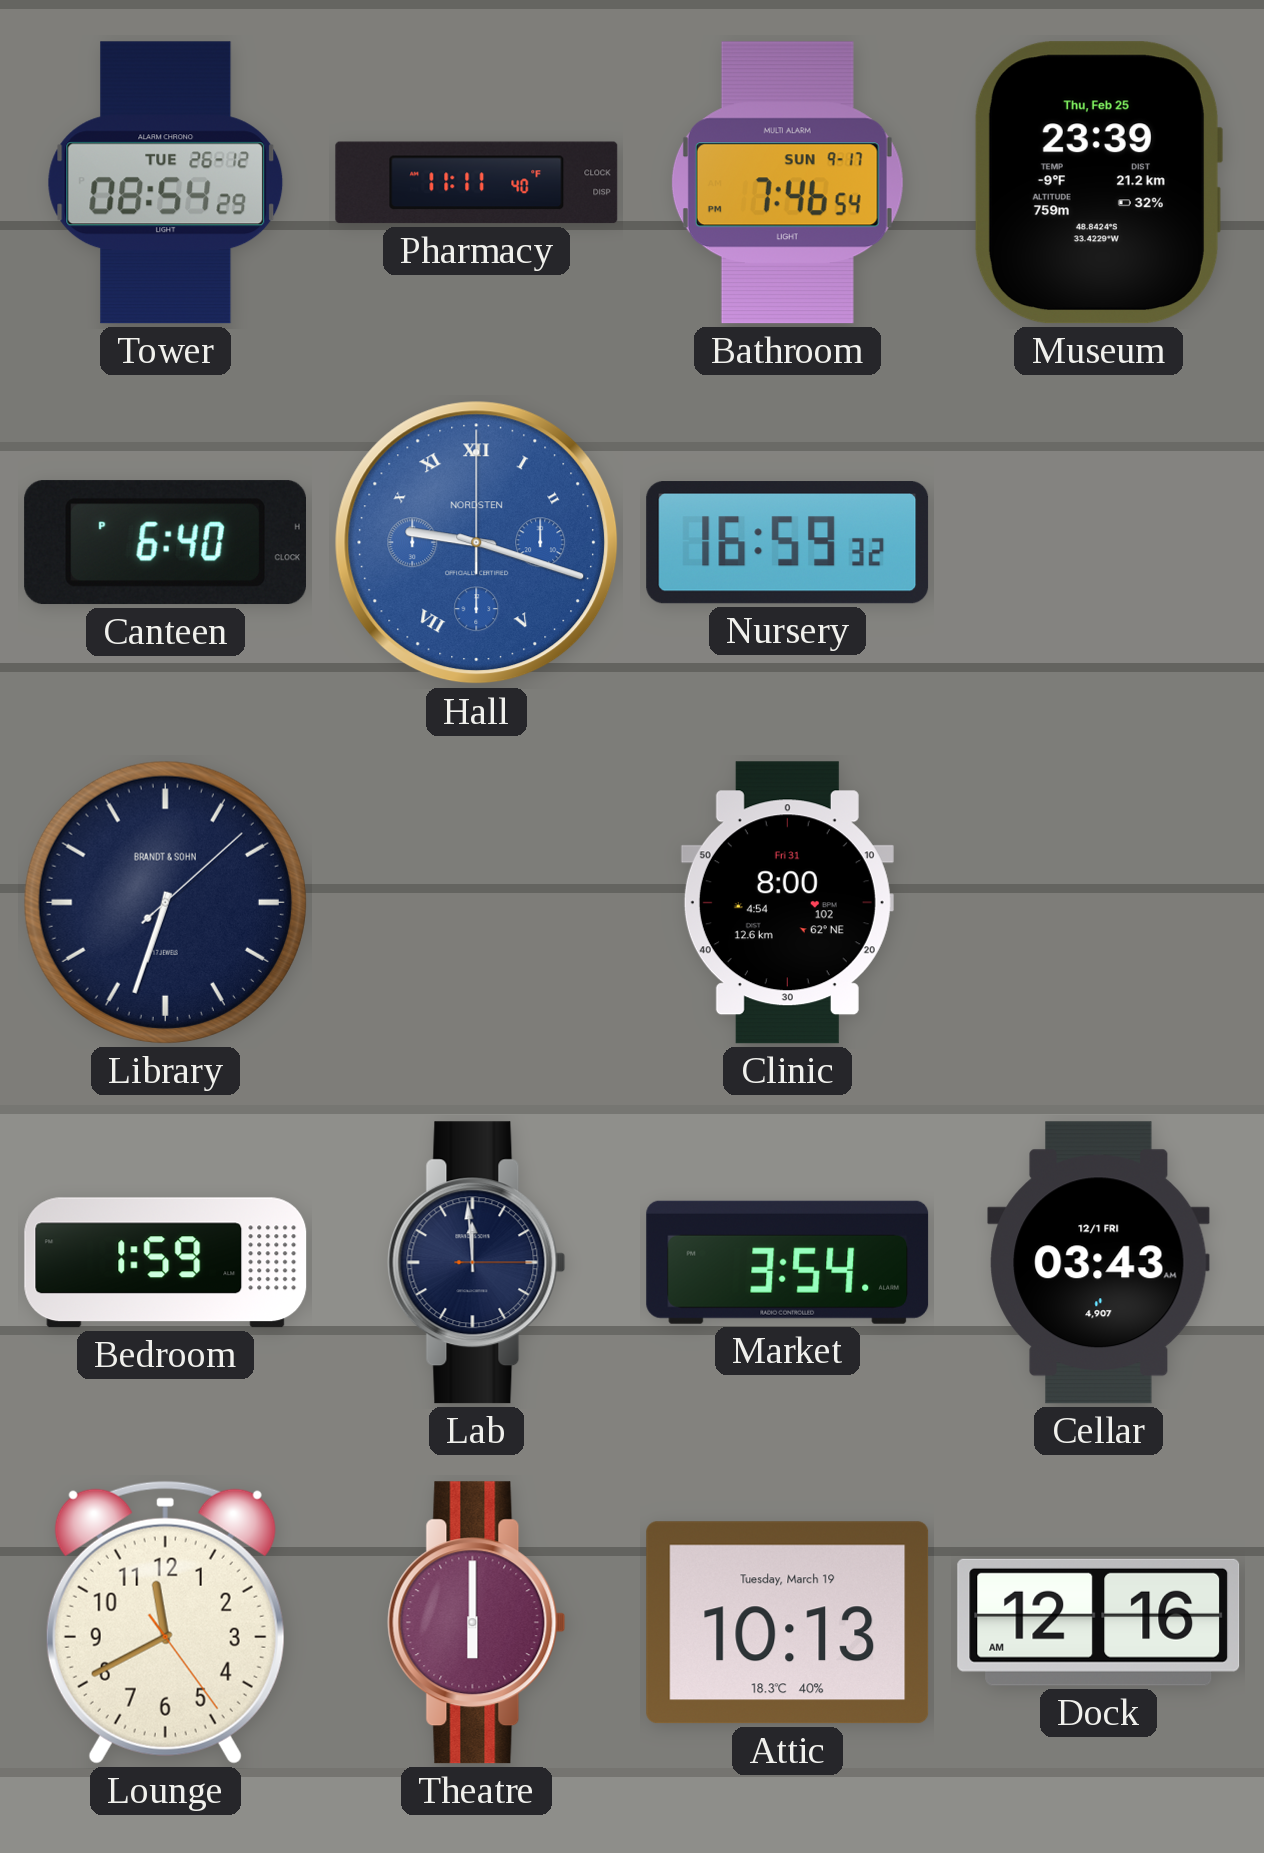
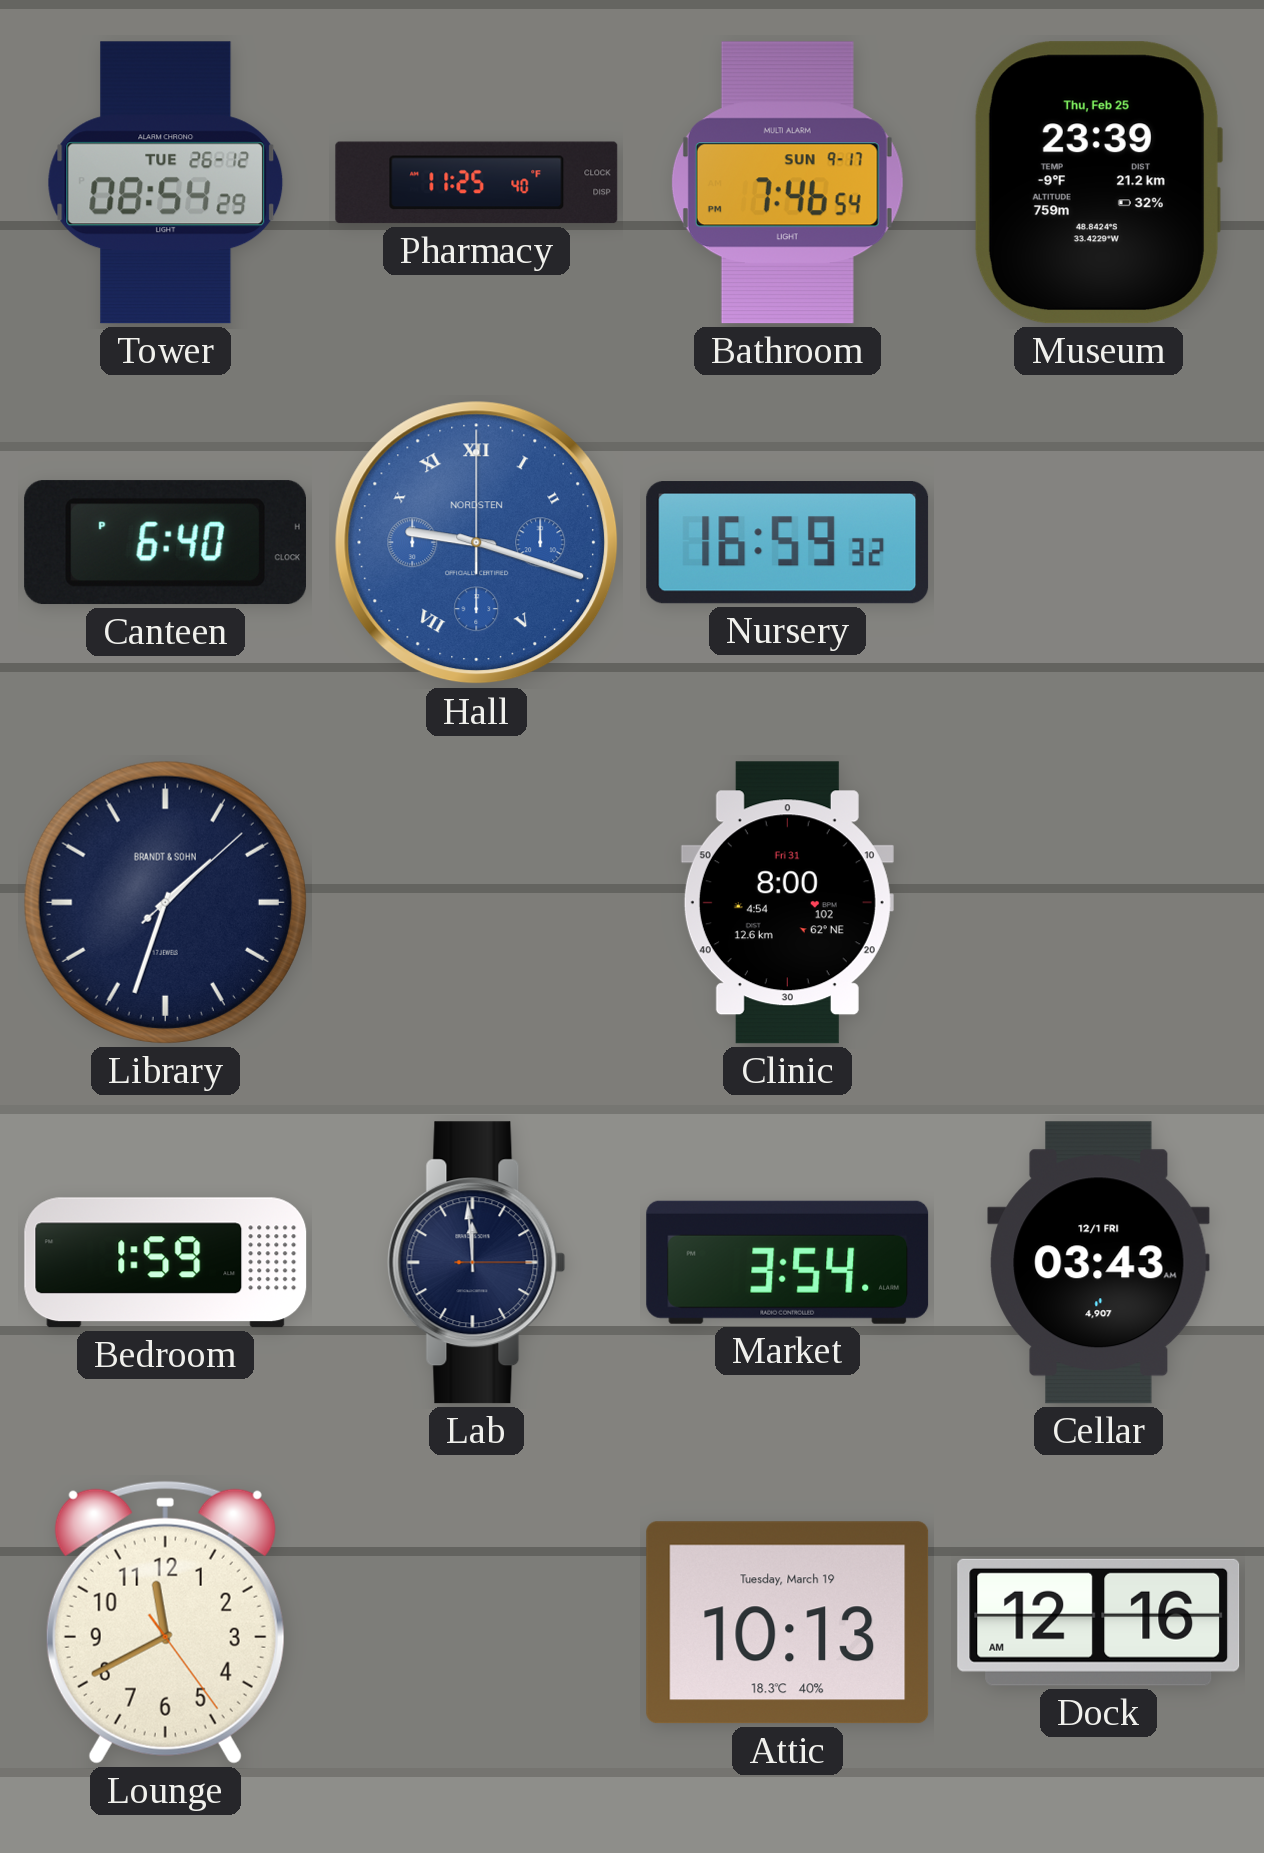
Pharmacy: 11:11 -> 11:25
Library: 6:33 -> 1:33
Theatre: 6:00 -> none
